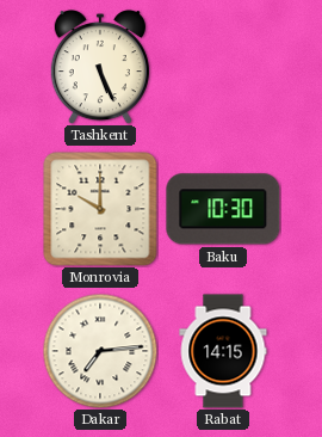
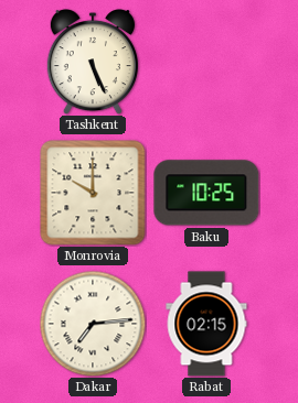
Baku: 10:30 -> 10:25
Rabat: 14:15 -> 02:15
